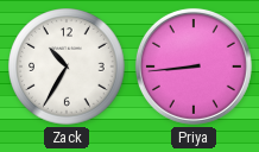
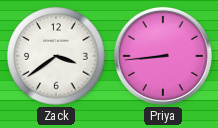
Zack: 10:35 -> 3:39
